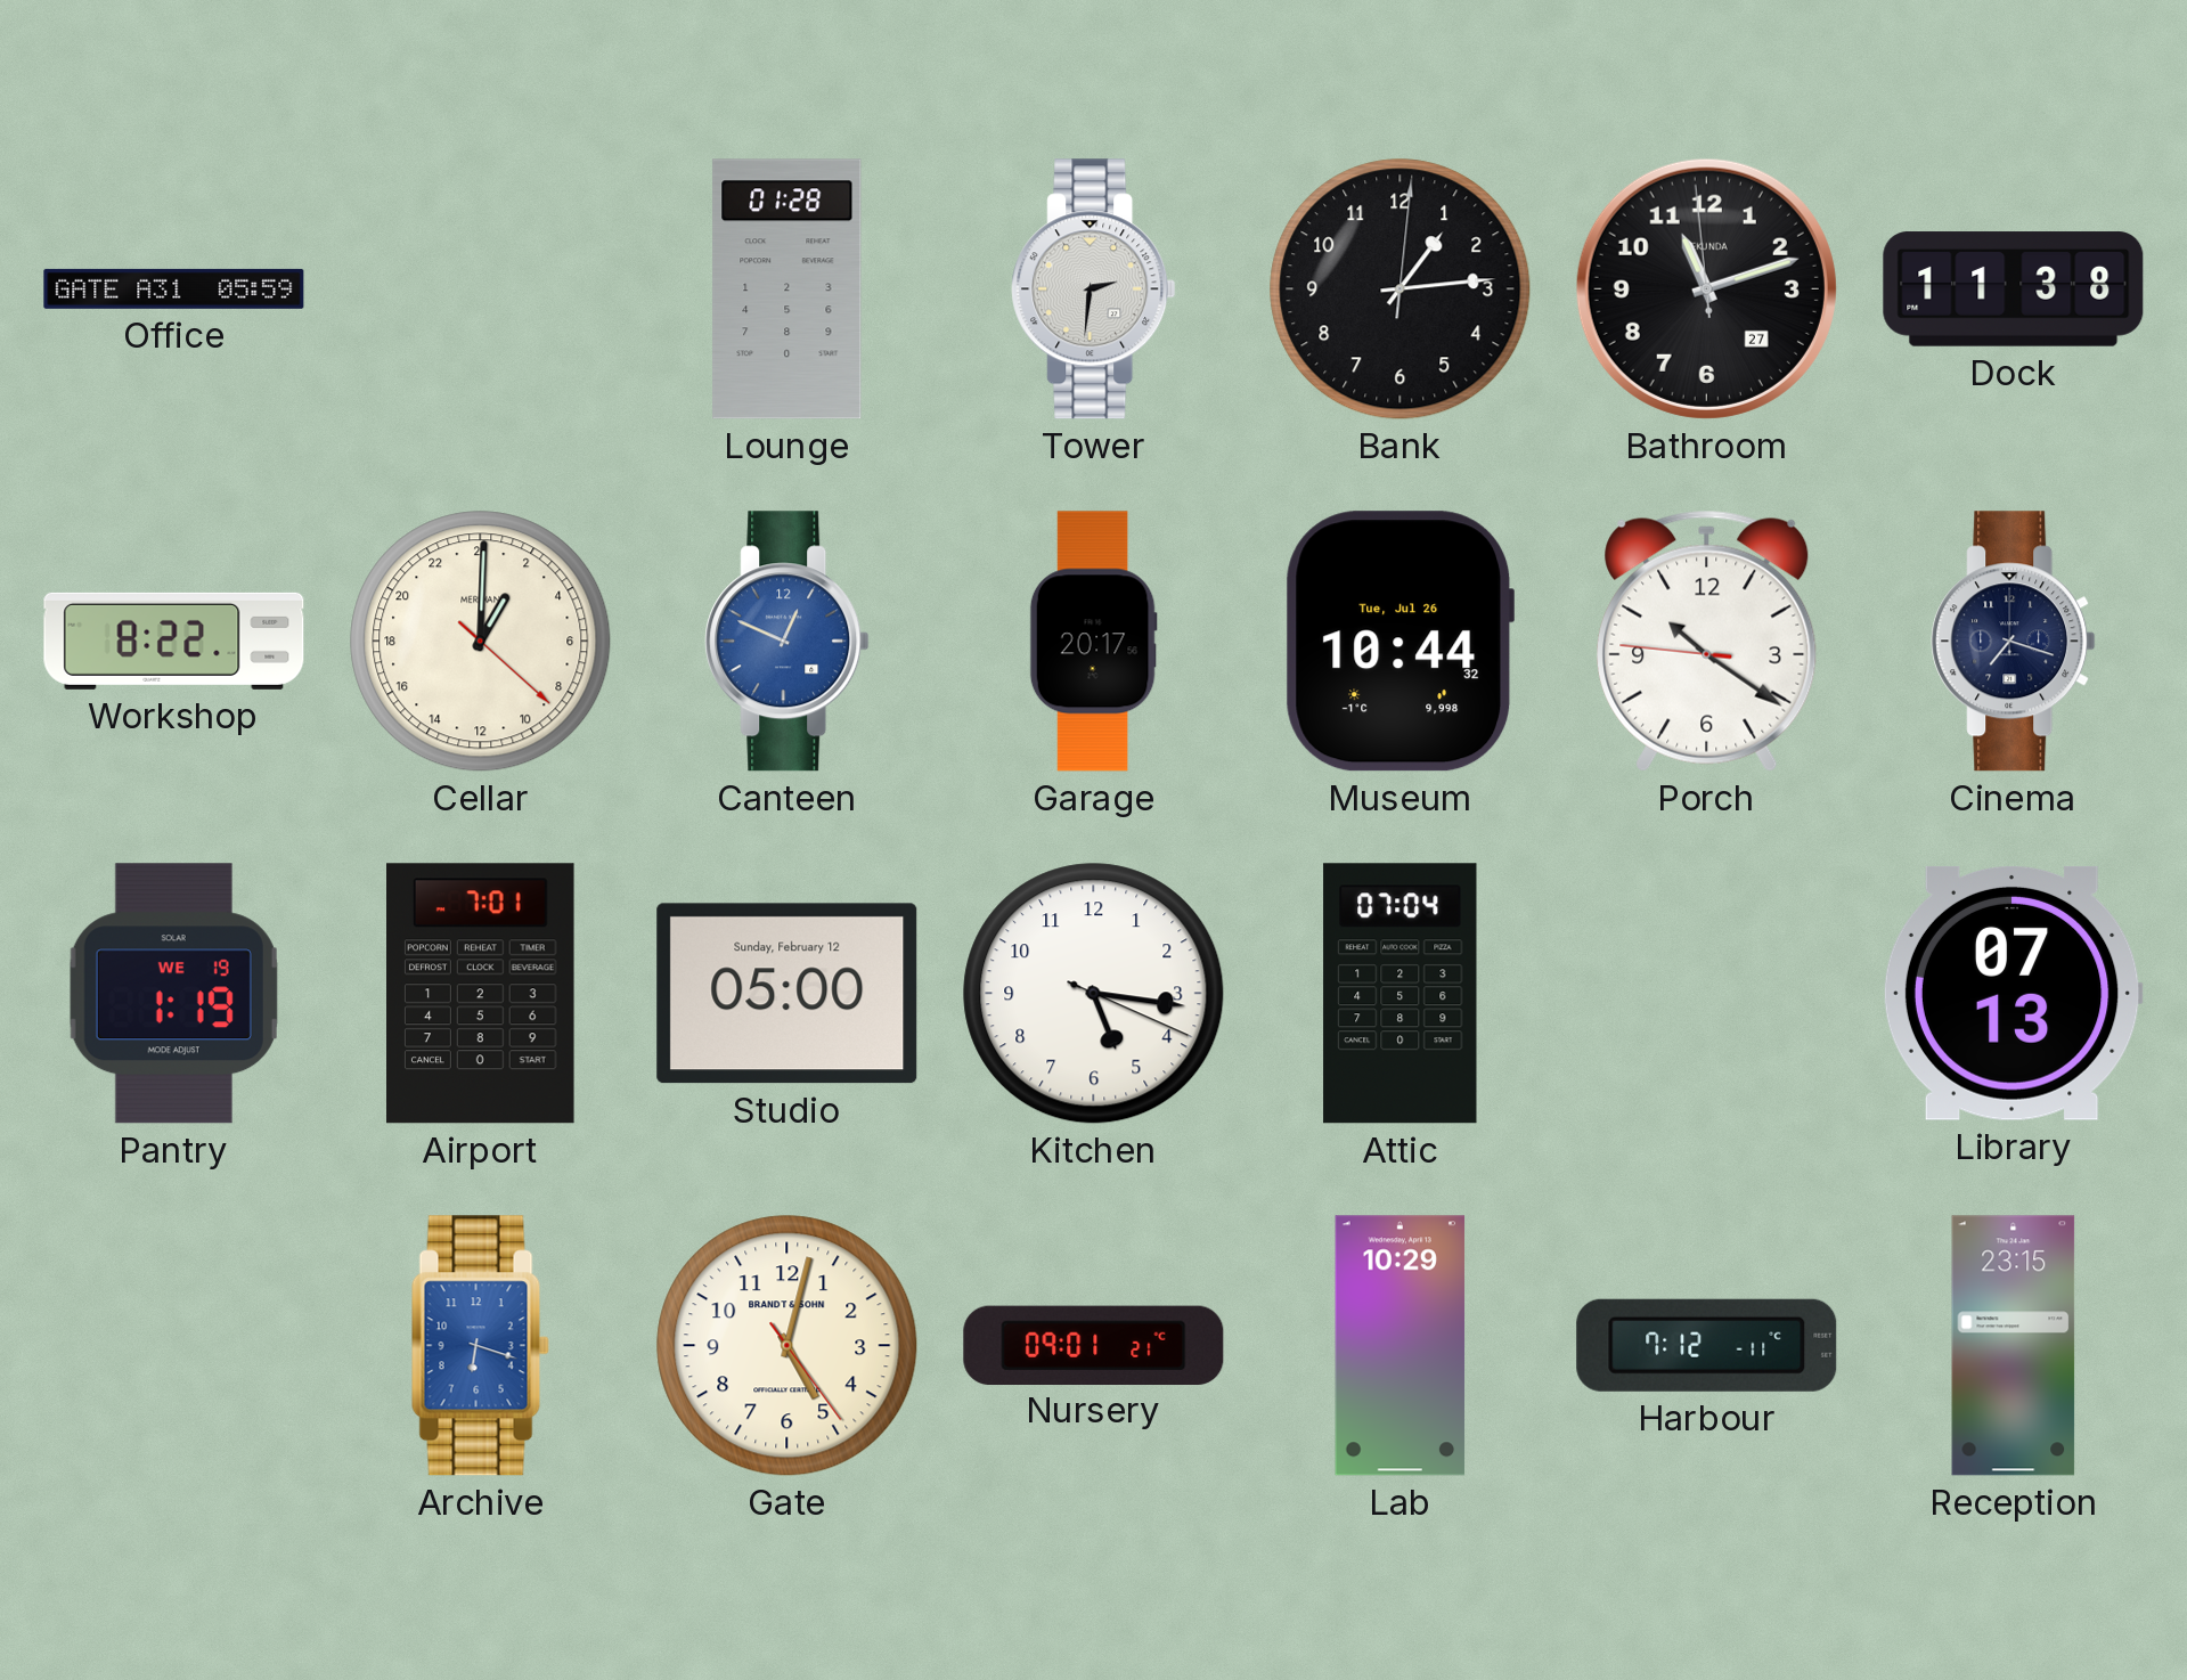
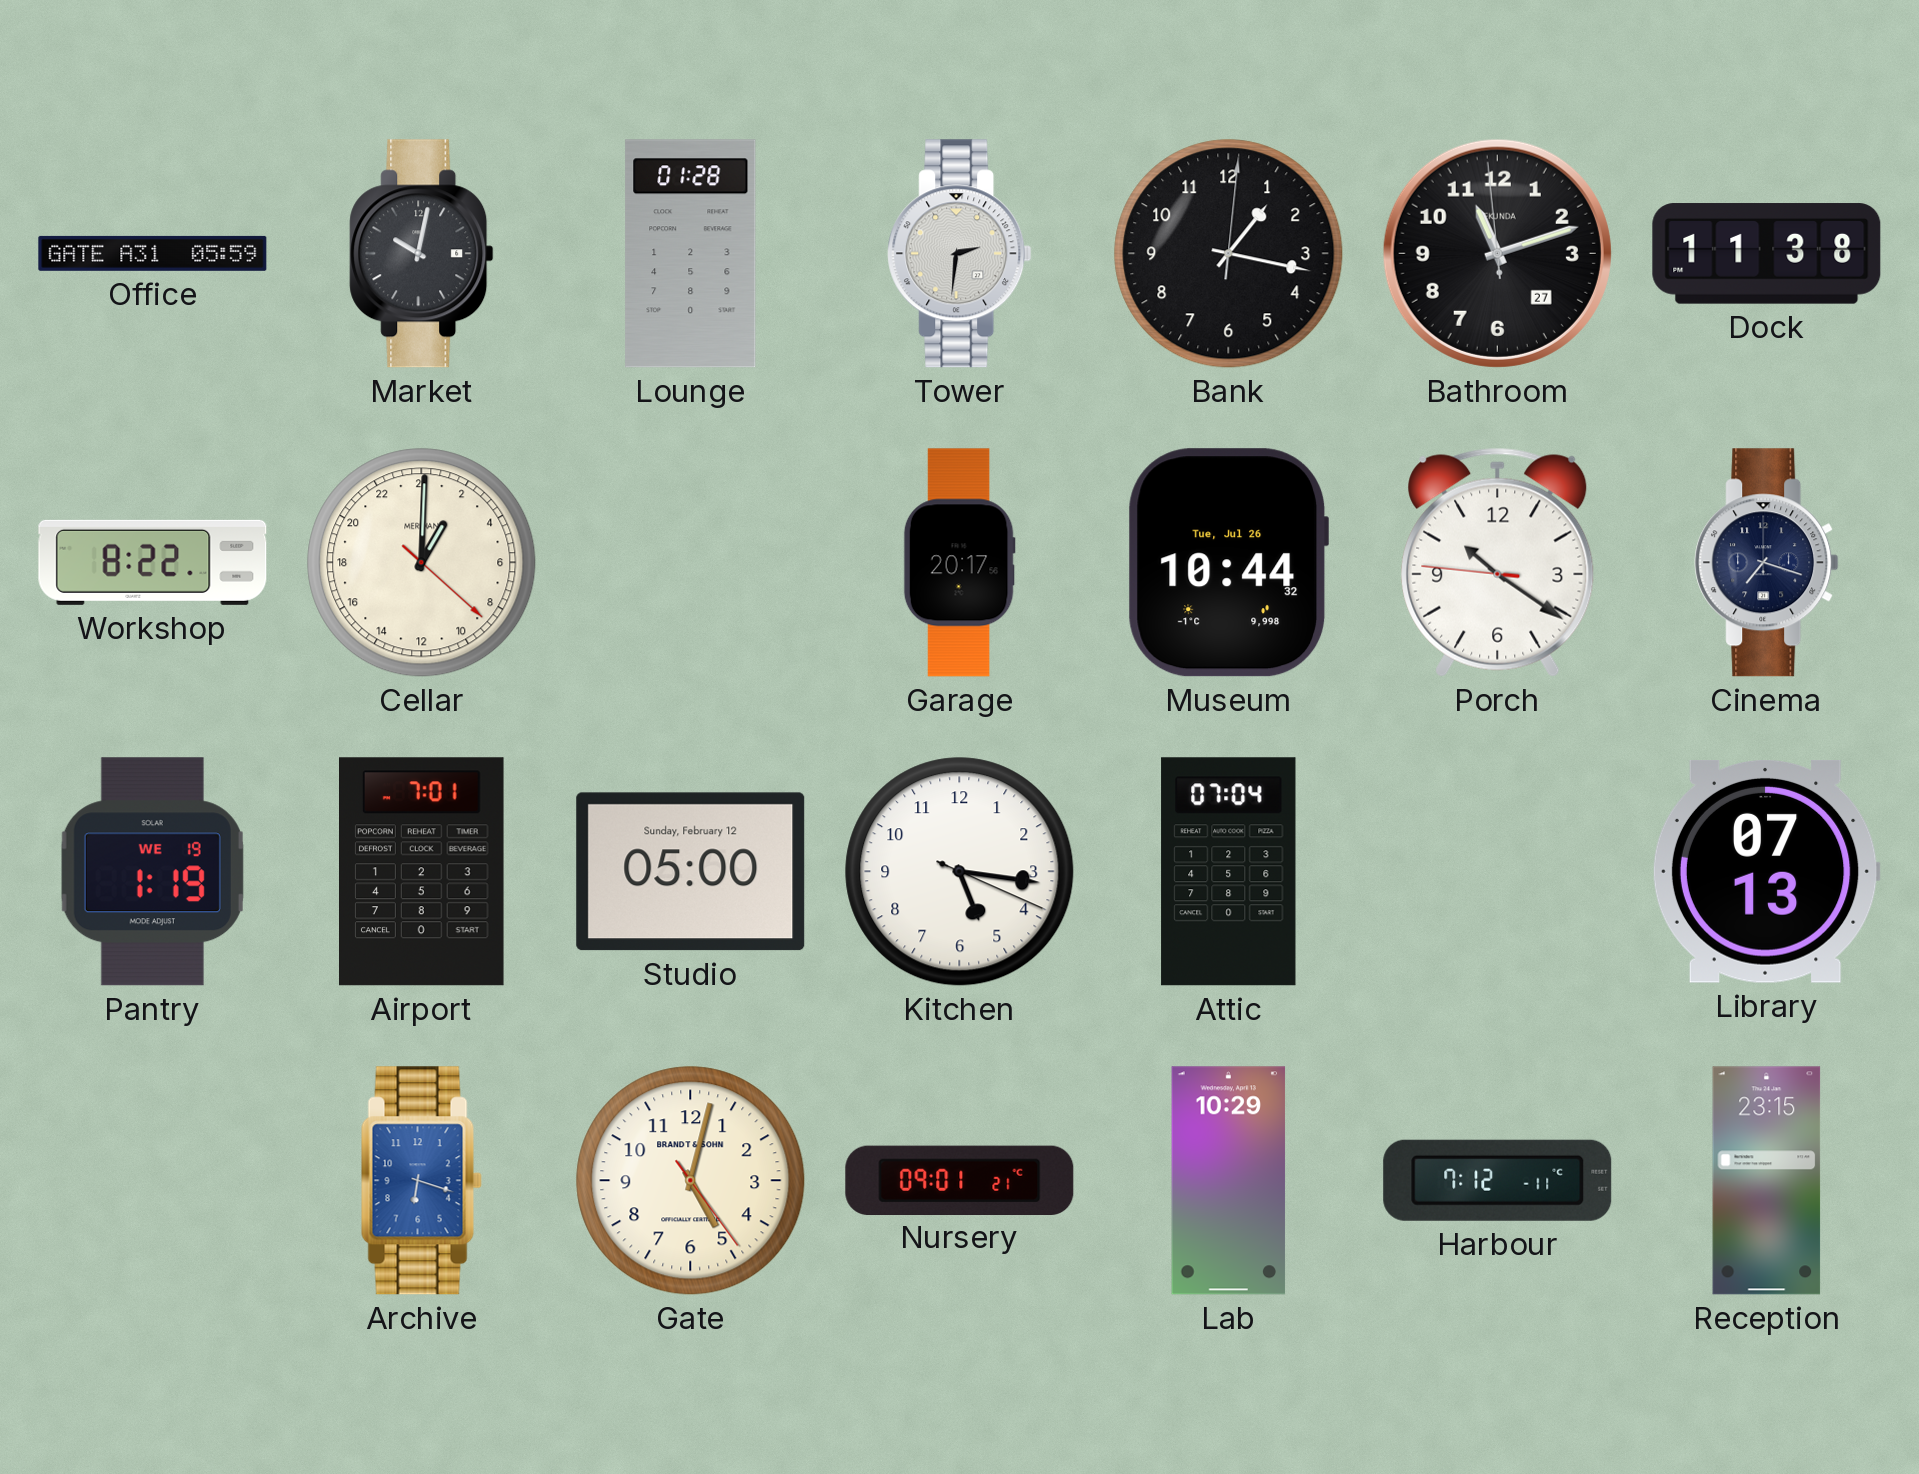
Market: none -> 10:02
Bank: 1:14 -> 1:17
Canteen: 12:49 -> none
